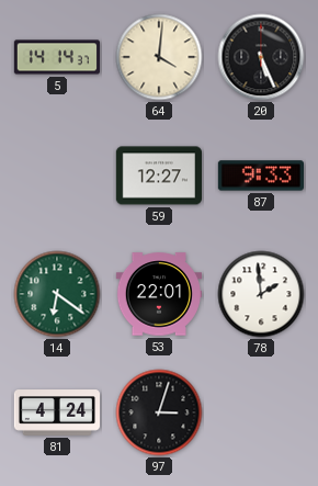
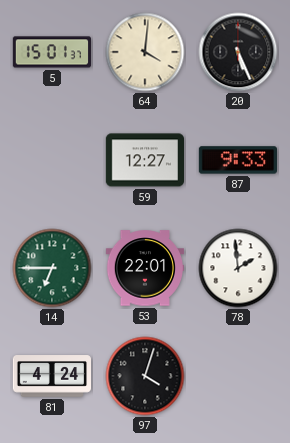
5: 14:14 -> 15:01
14: 6:21 -> 6:45
97: 3:03 -> 4:03
